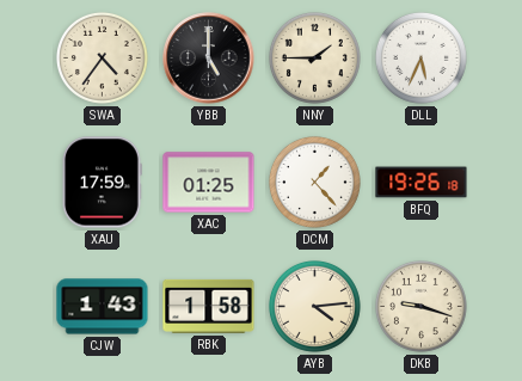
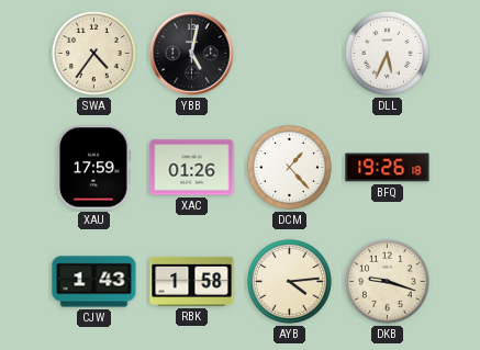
YBB: 5:00 -> 5:02
NNY: 1:45 -> none
XAC: 01:25 -> 01:26
